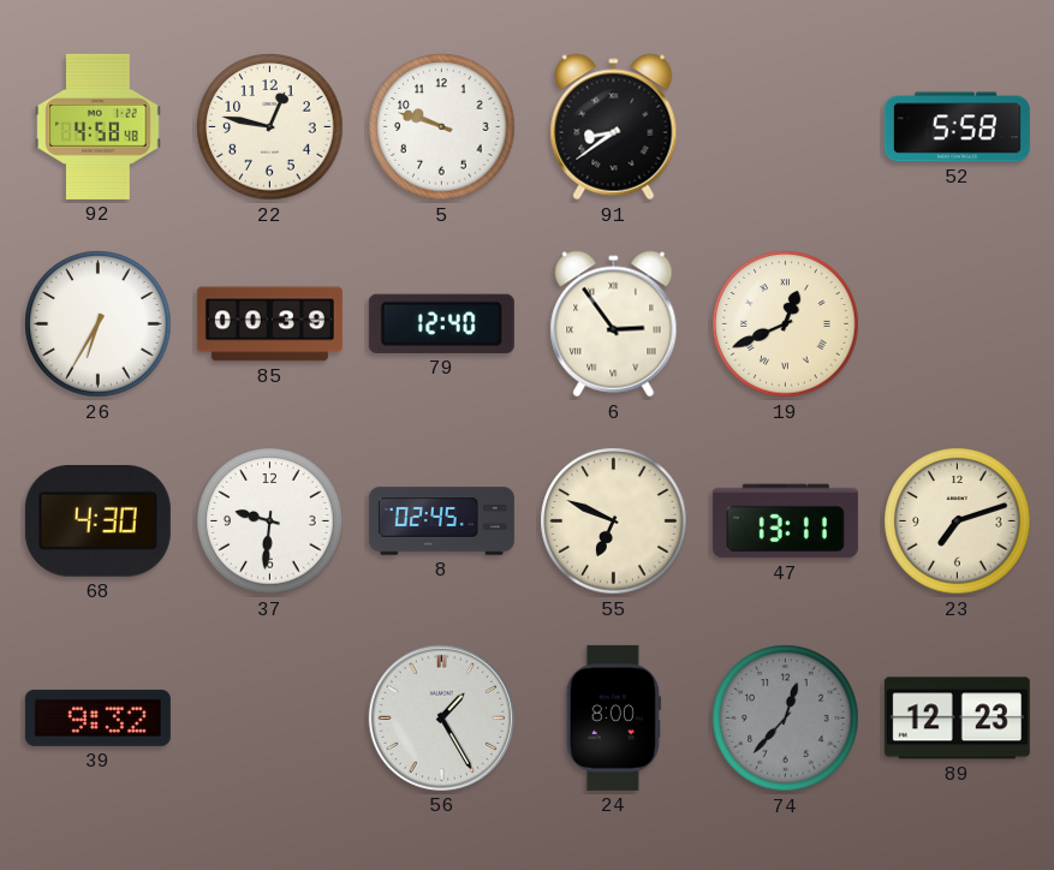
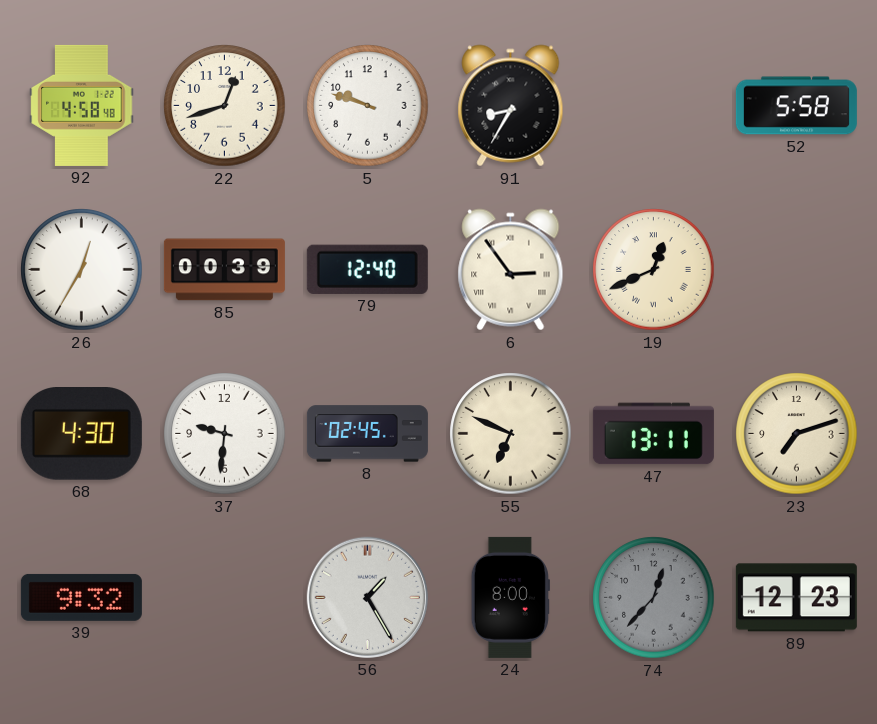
22: 12:47 -> 12:42
91: 8:39 -> 8:35
26: 6:35 -> 12:35
